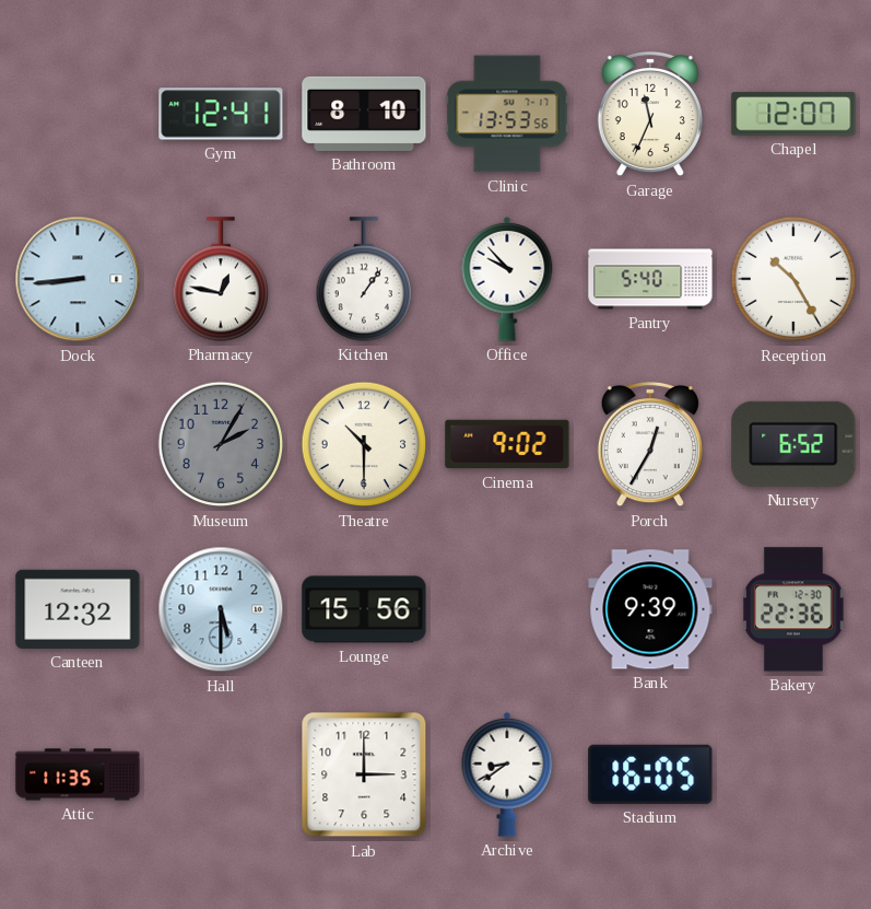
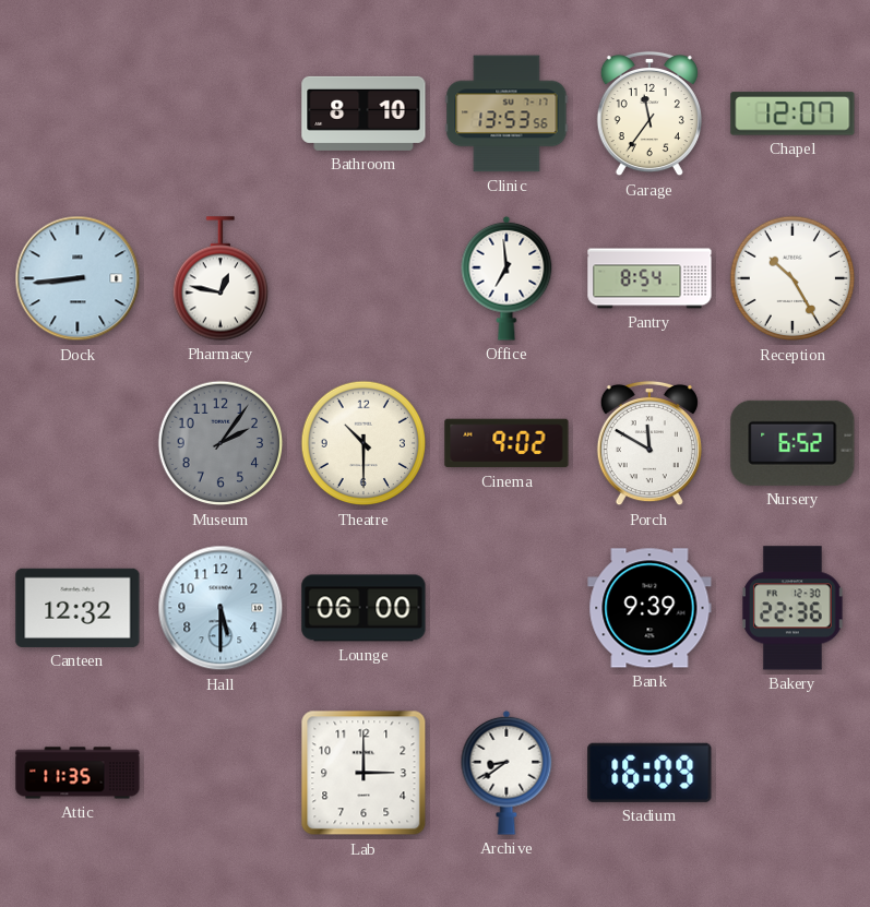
Gym: 12:41 -> none
Garage: 11:34 -> 11:36
Kitchen: 1:06 -> none
Office: 9:53 -> 6:59
Pantry: 5:40 -> 8:54
Museum: 2:05 -> 2:06
Porch: 12:35 -> 11:50
Lounge: 15:56 -> 06:00
Stadium: 16:05 -> 16:09
